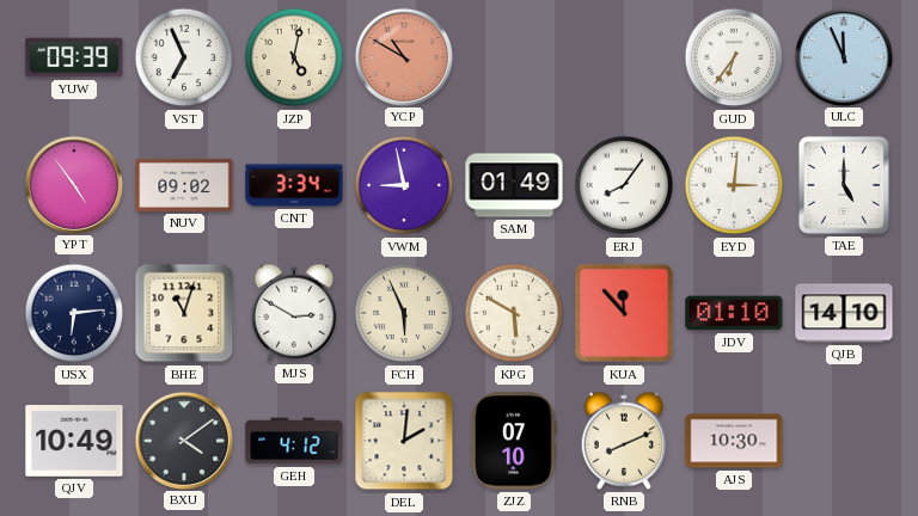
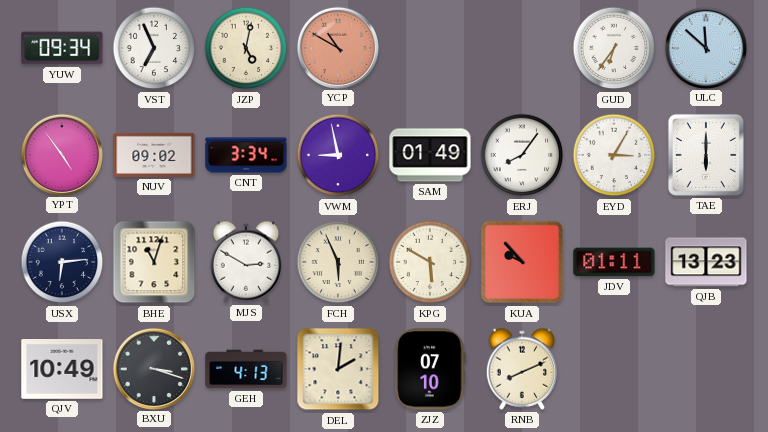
YUW: 09:39 -> 09:34
ULC: 11:56 -> 11:52
EYD: 3:01 -> 3:05
TAE: 5:00 -> 6:00
KUA: 11:53 -> 9:53
JDV: 01:10 -> 01:11
QJB: 14:10 -> 13:23
BXU: 4:09 -> 3:18
GEH: 4:12 -> 4:13
AJS: 10:30 -> none
